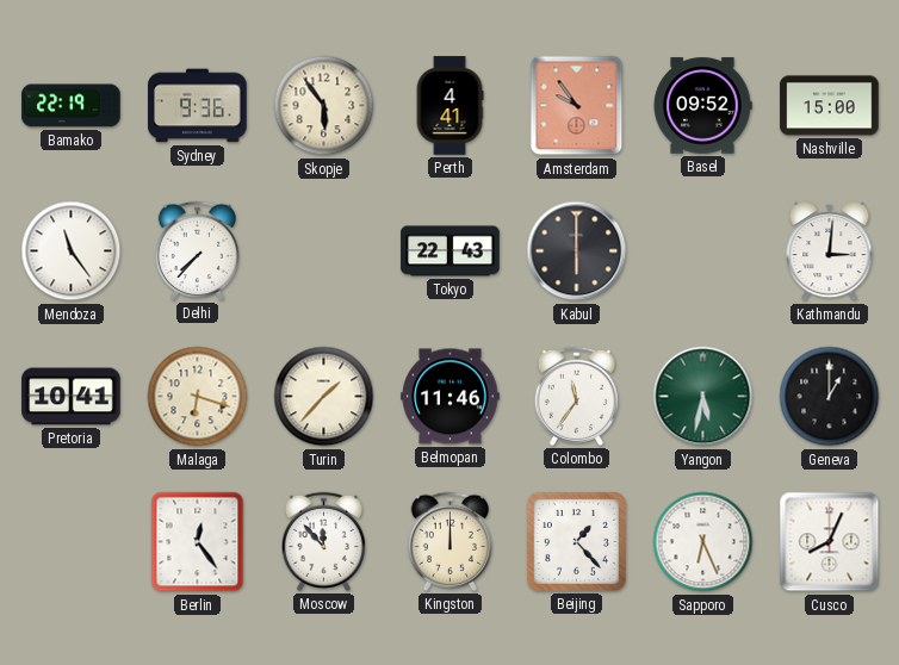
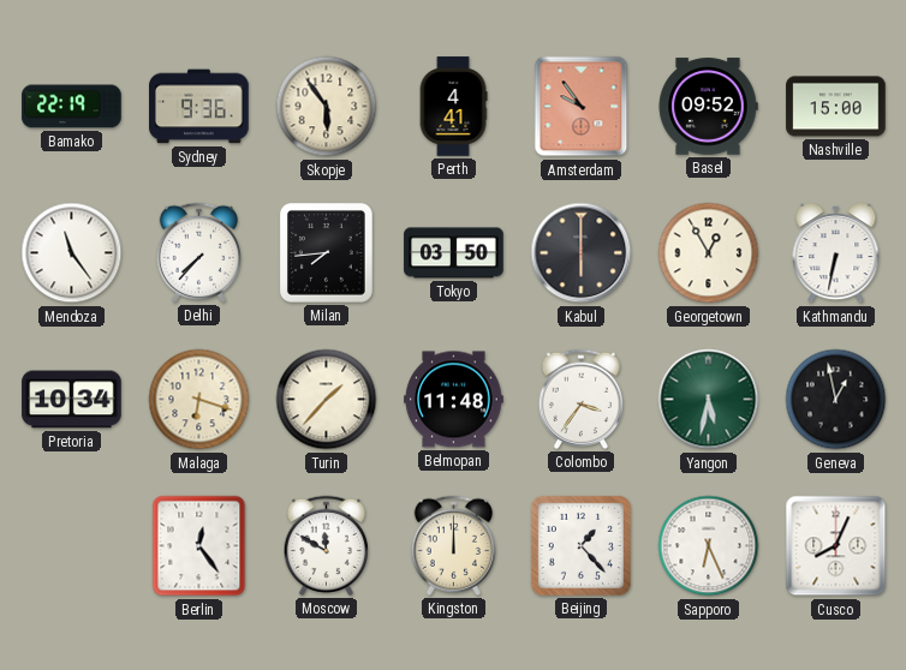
Milan: none -> 7:44
Tokyo: 22:43 -> 03:50
Georgetown: none -> 12:55
Kathmandu: 3:01 -> 6:32
Pretoria: 10:41 -> 10:34
Belmopan: 11:46 -> 11:48
Colombo: 11:36 -> 3:36
Geneva: 1:00 -> 12:58
Moscow: 11:53 -> 11:50
